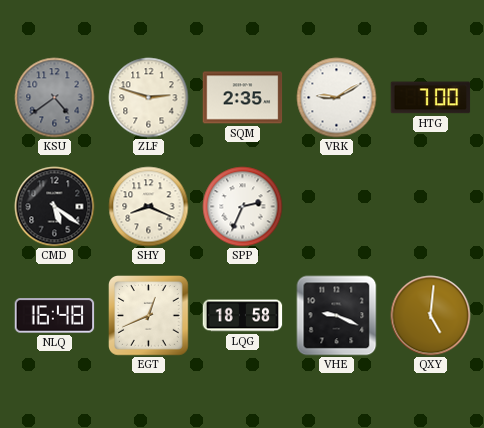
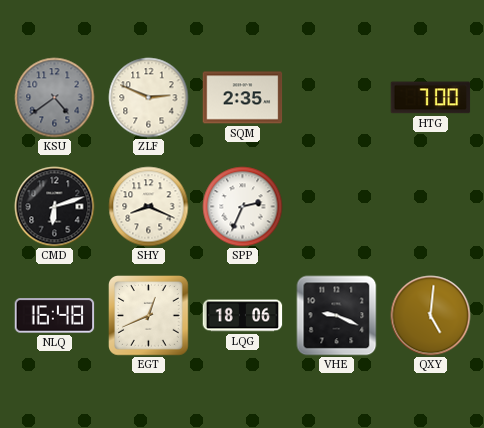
ZLF: 2:48 -> 2:49
VRK: 9:10 -> none
CMD: 5:21 -> 6:12
LQG: 18:58 -> 18:06
